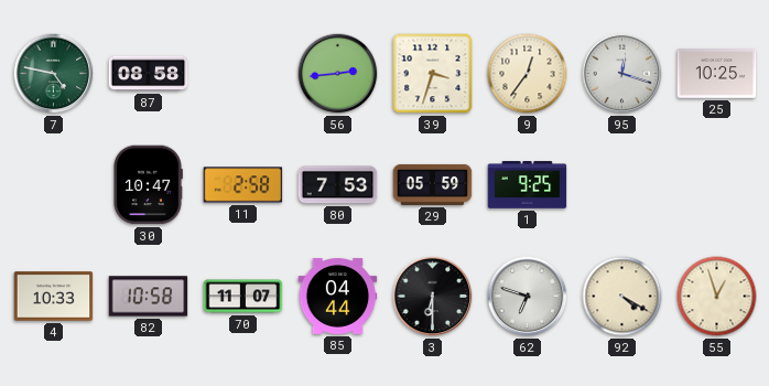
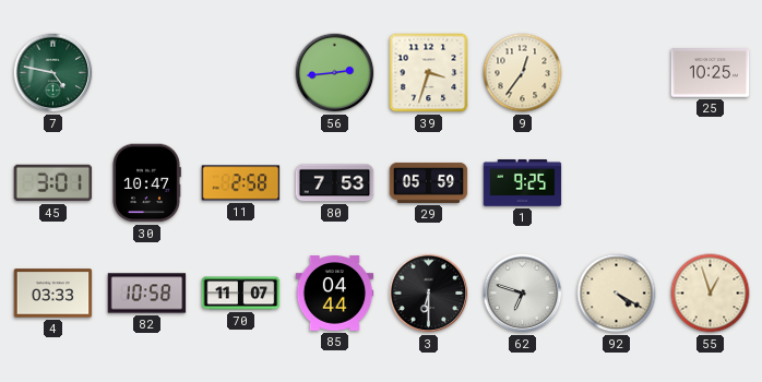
87: 08:58 -> none
95: 12:18 -> none
45: none -> 3:01
4: 10:33 -> 03:33
